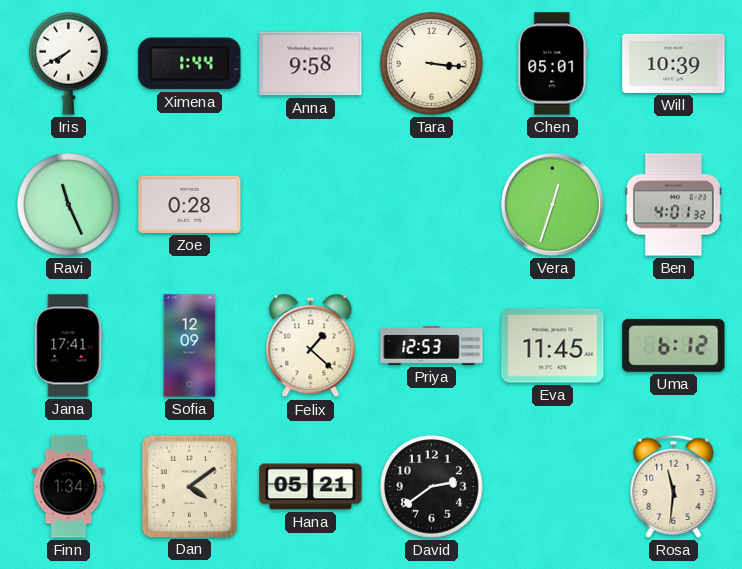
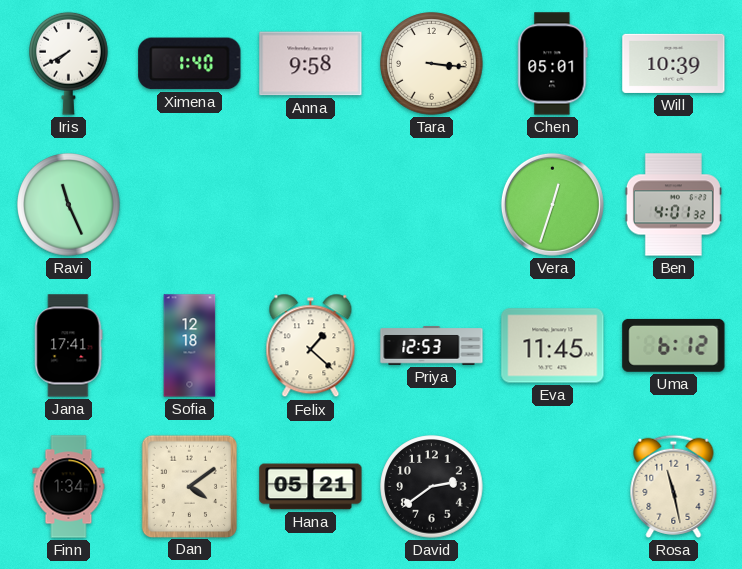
Ximena: 1:44 -> 1:40
Zoe: 0:28 -> none
Sofia: 12:09 -> 12:18
Rosa: 11:31 -> 11:28
